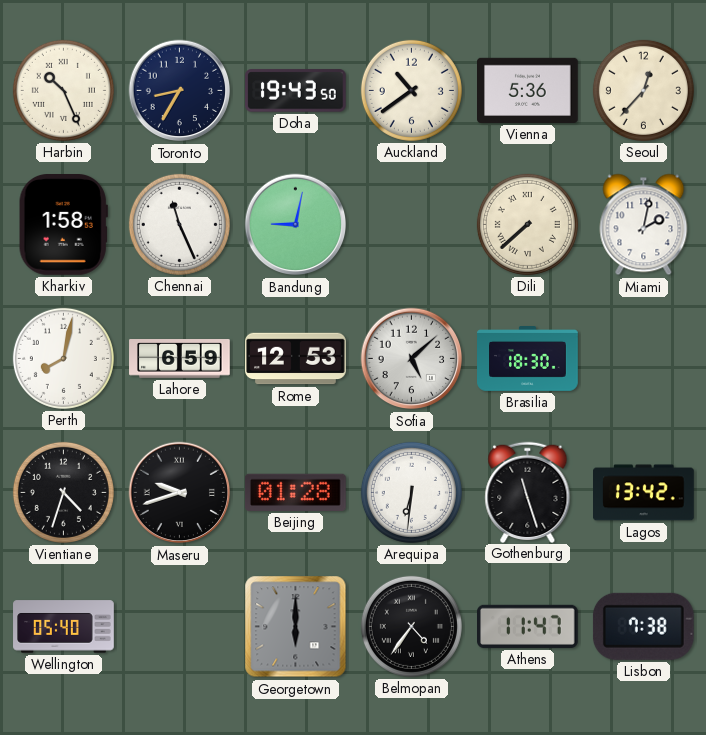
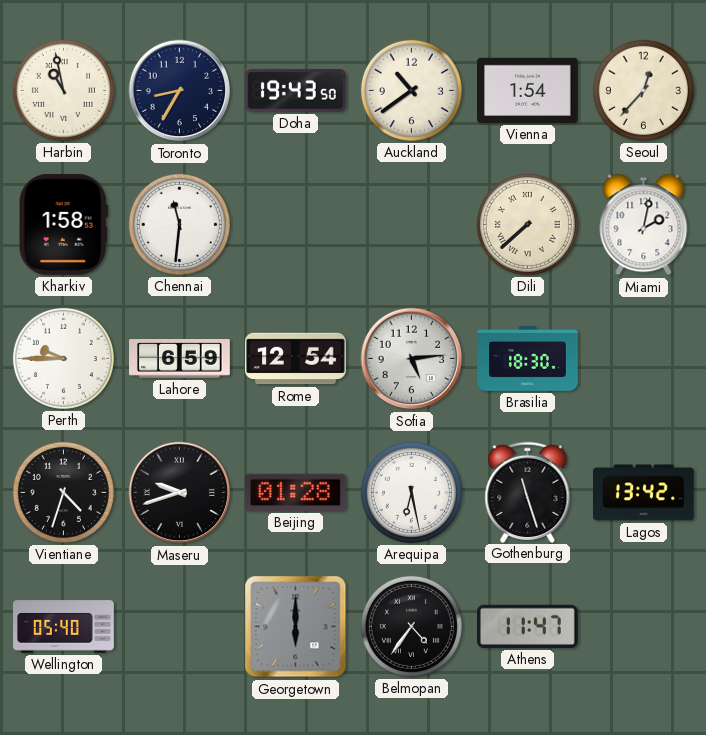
Harbin: 10:26 -> 10:58
Vienna: 5:36 -> 1:54
Chennai: 11:26 -> 11:31
Bandung: 9:02 -> none
Perth: 8:02 -> 9:45
Rome: 12:53 -> 12:54
Sofia: 5:08 -> 5:14
Arequipa: 6:31 -> 6:28
Lisbon: 7:38 -> none
